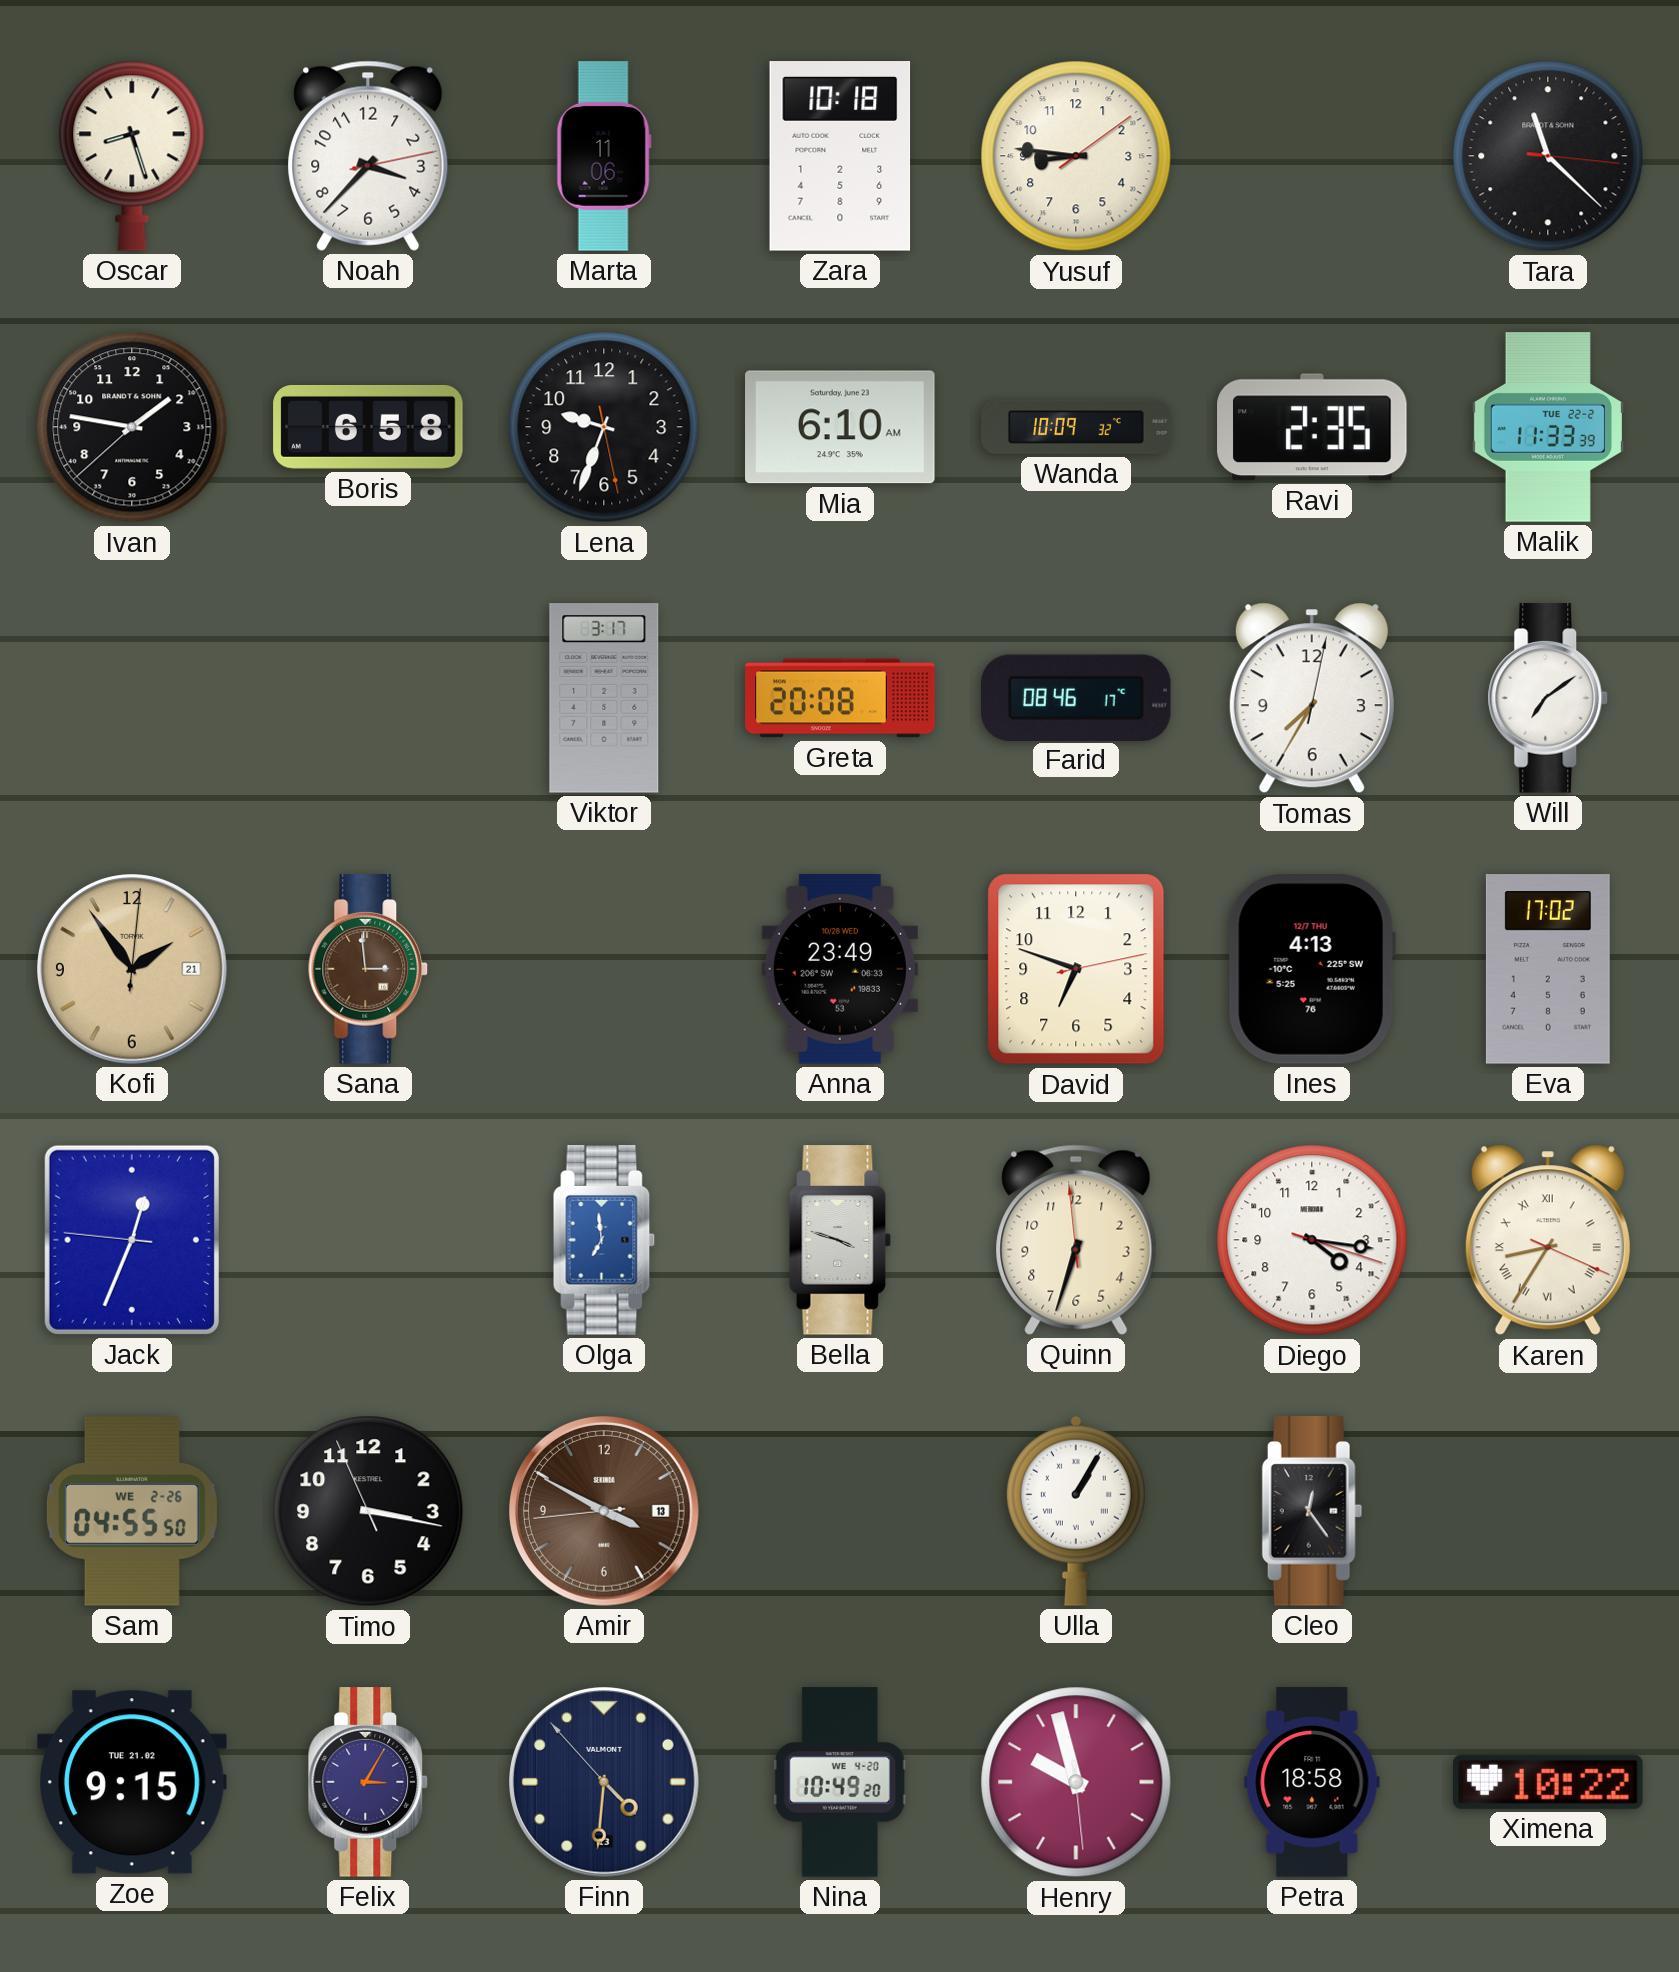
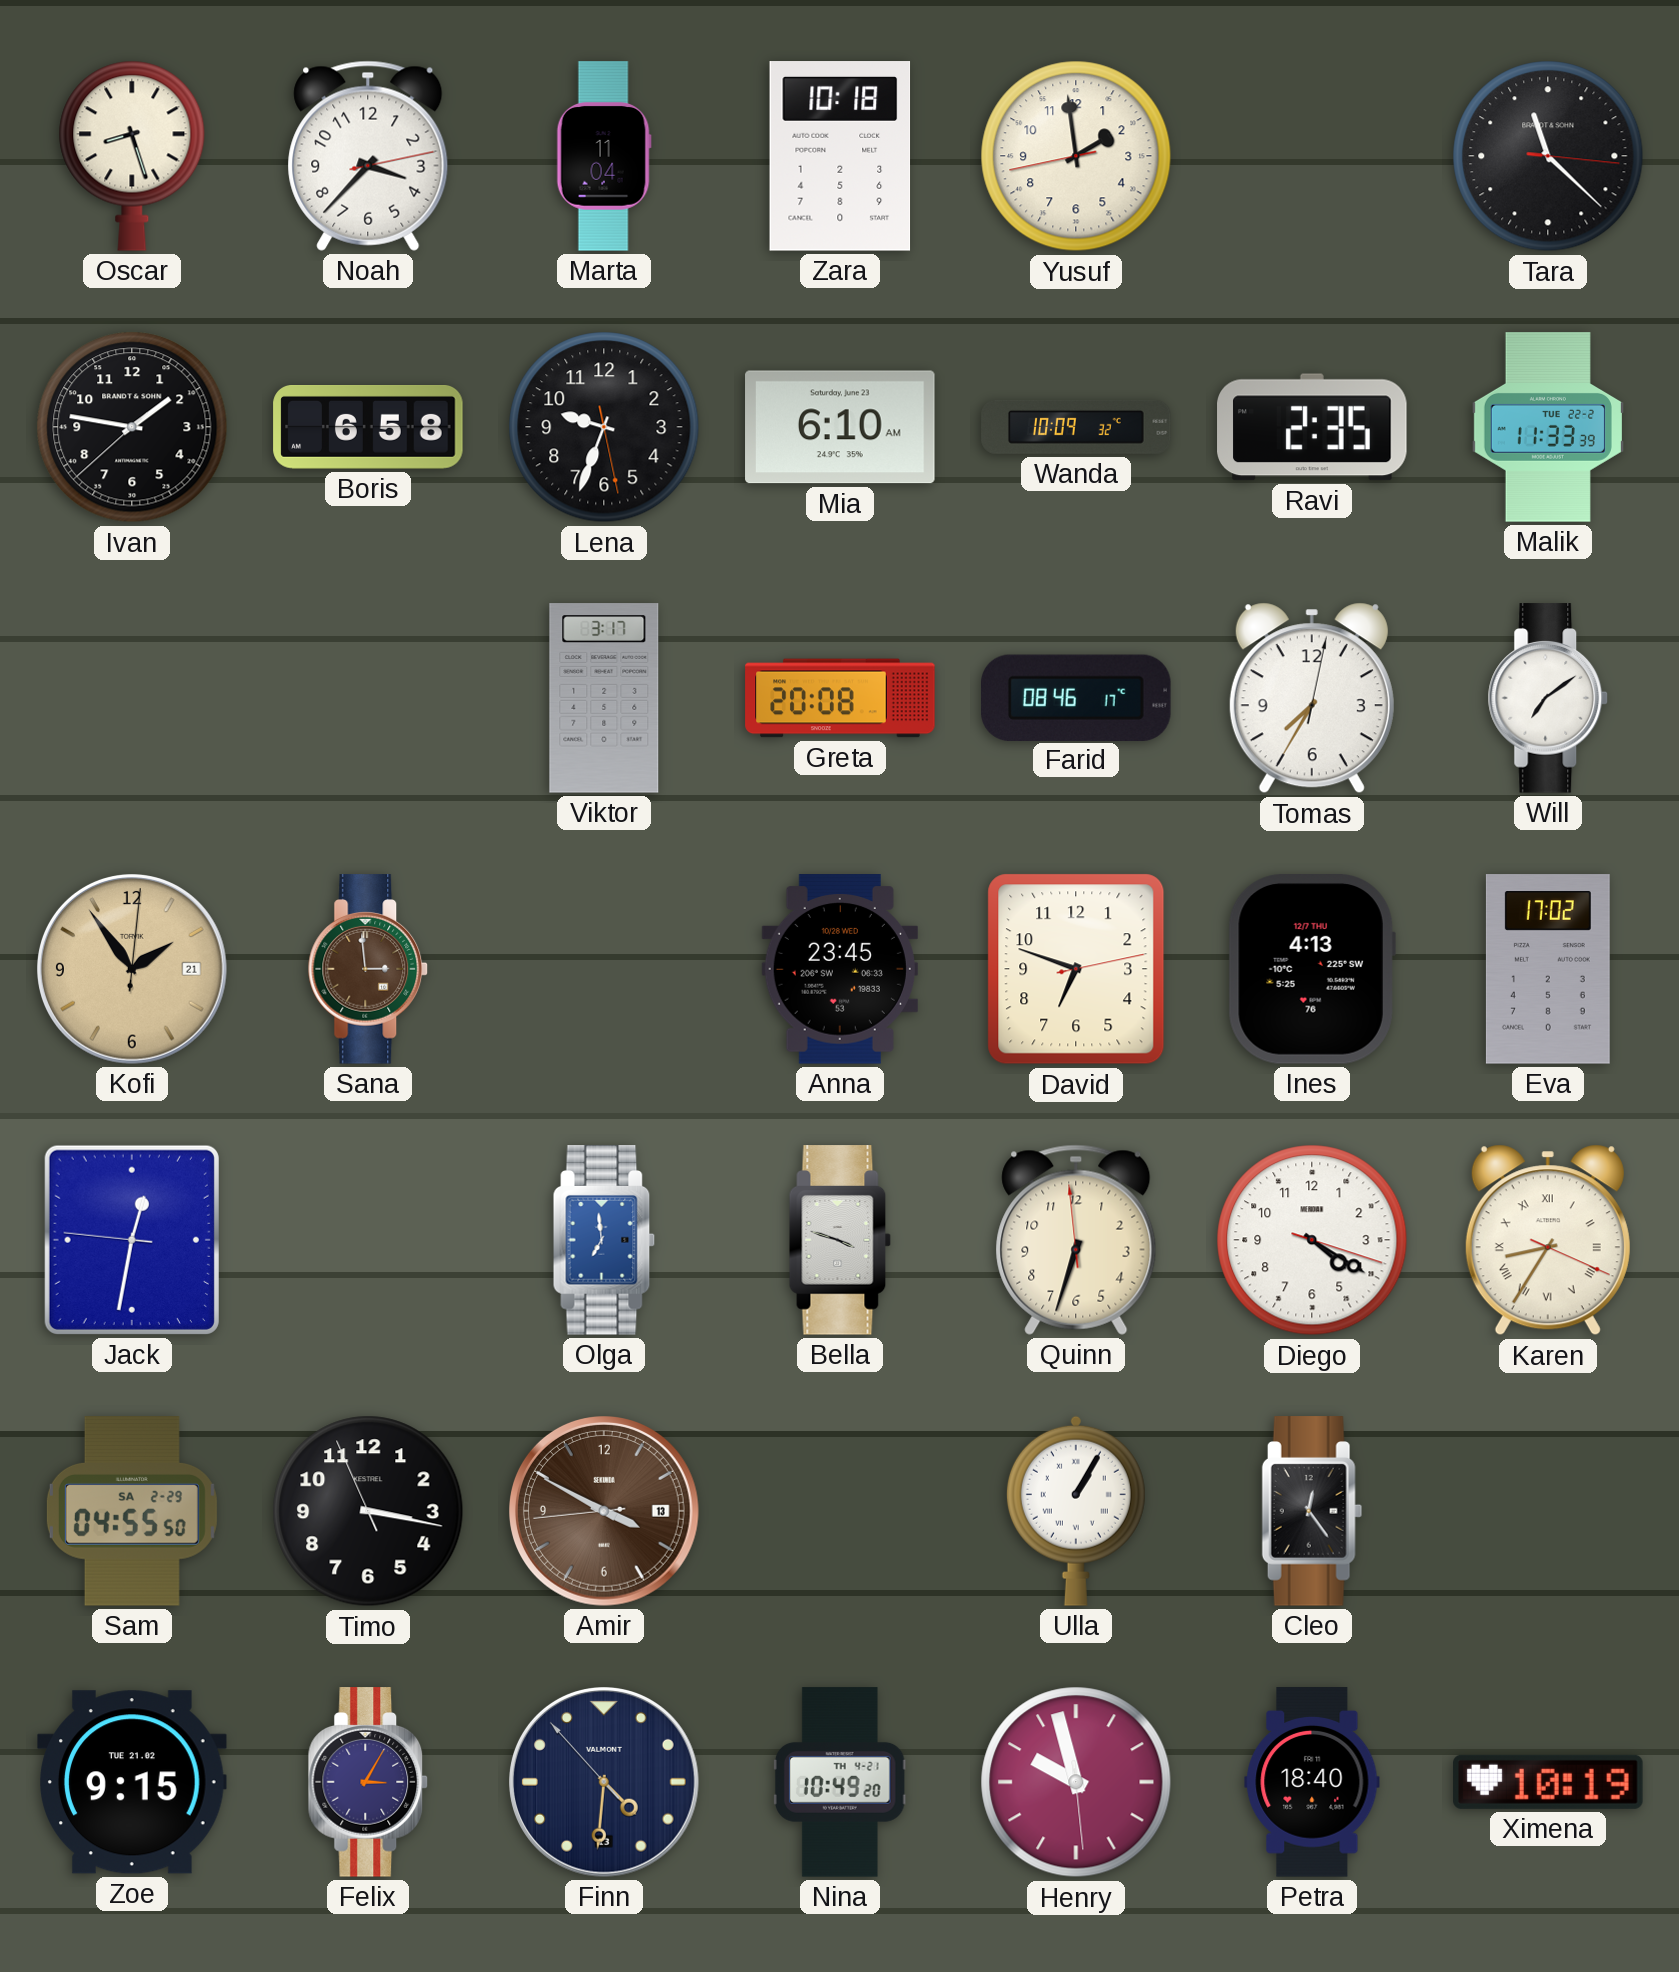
Marta: 11:06 -> 11:04
Yusuf: 8:46 -> 1:58
Anna: 23:49 -> 23:45
Jack: 12:33 -> 12:31
Diego: 4:16 -> 4:20
Sam date: WE 2-26 -> SA 2-29
Nina date: WE 4-20 -> TH 4-21
Petra: 18:58 -> 18:40
Ximena: 10:22 -> 10:19
